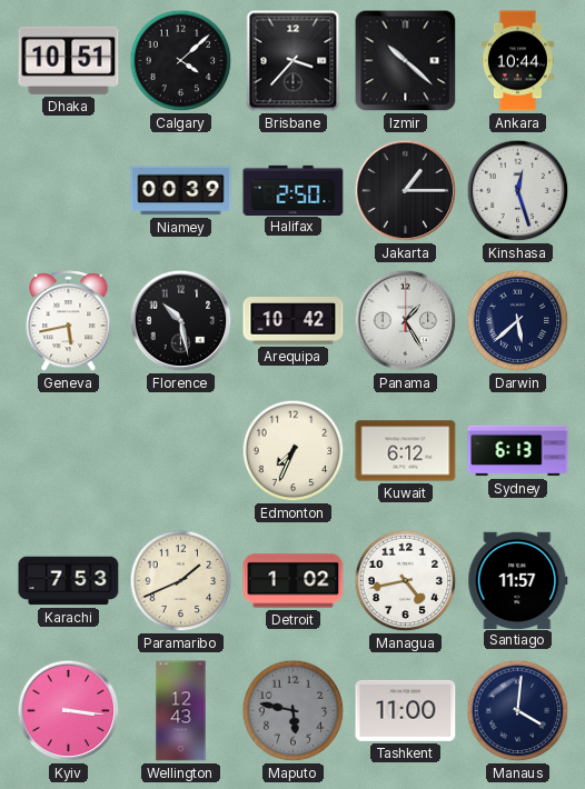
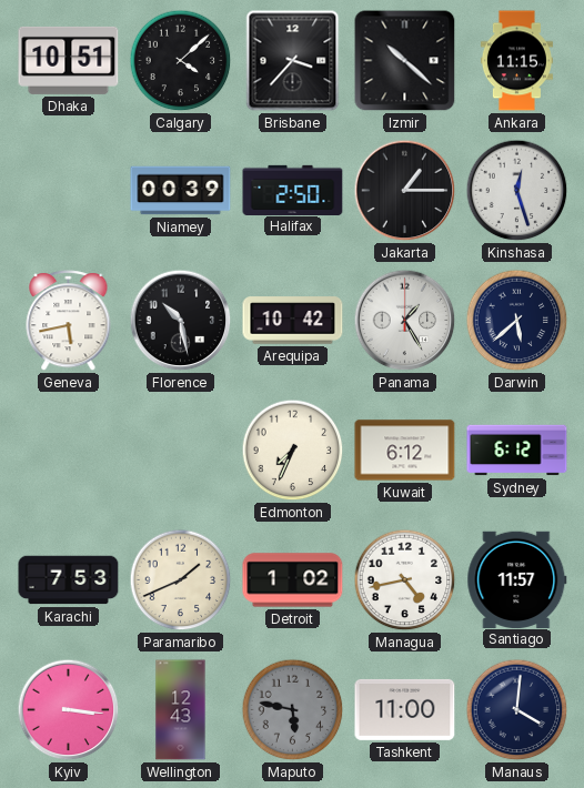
Ankara: 10:44 -> 11:15
Sydney: 6:13 -> 6:12
